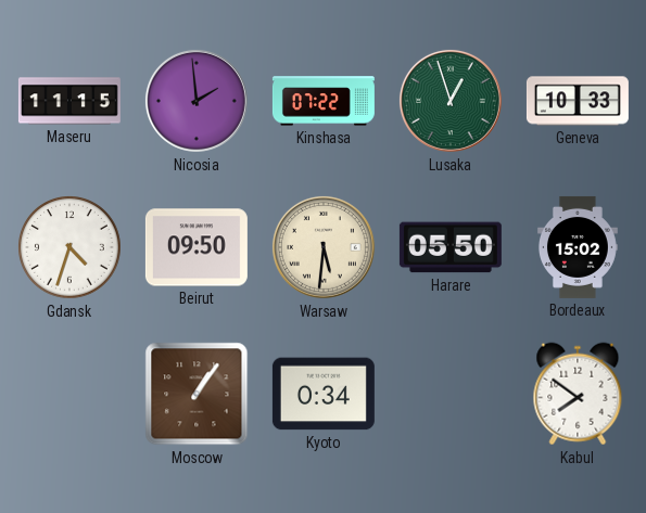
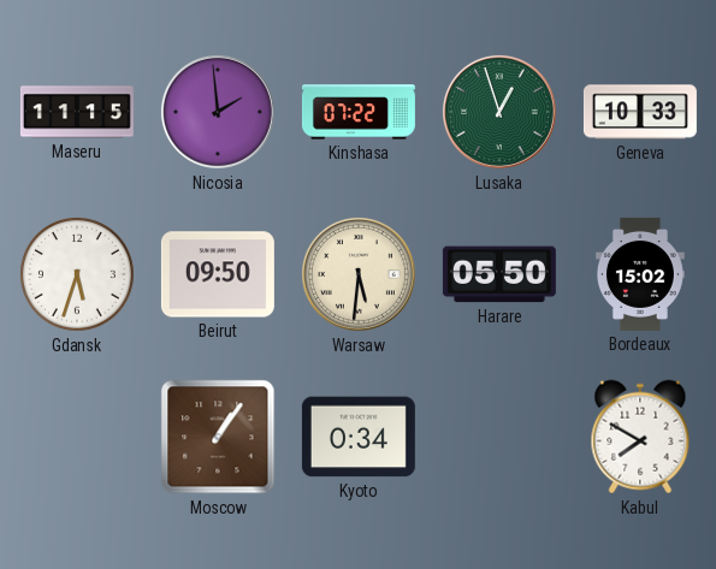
Gdansk: 4:33 -> 5:33
Kabul: 7:51 -> 7:50
